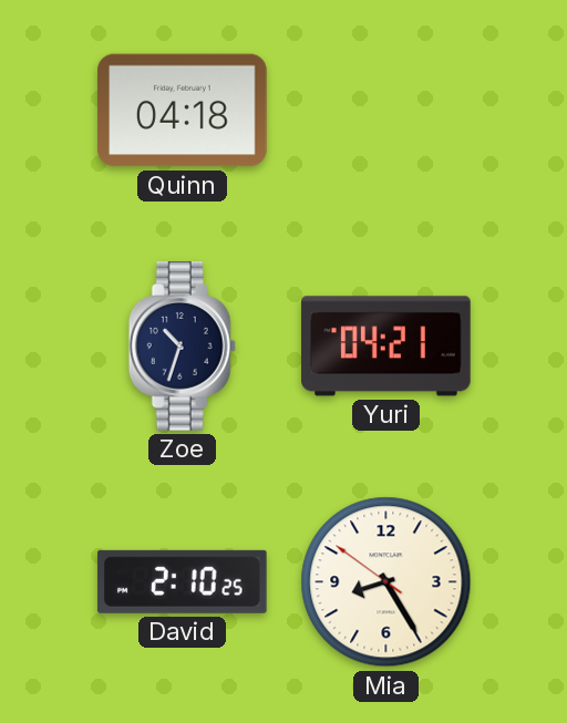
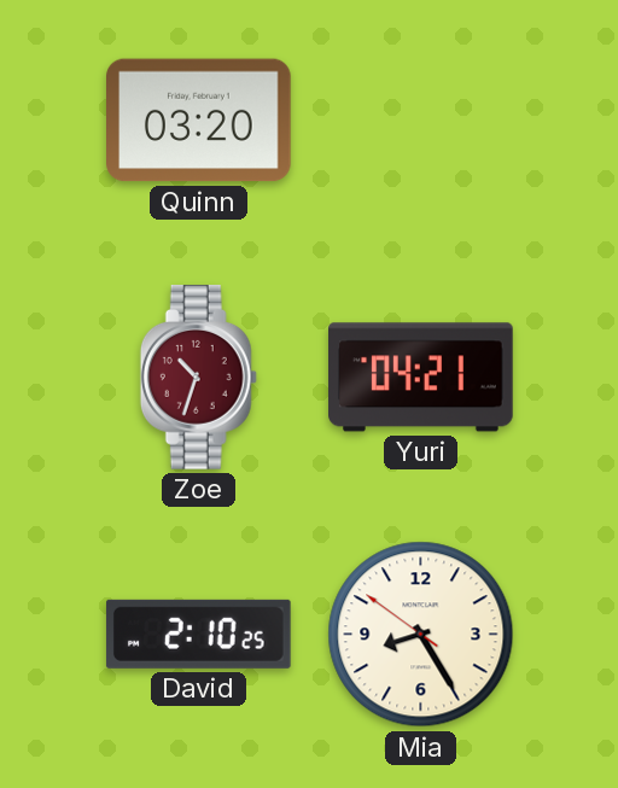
Quinn: 04:18 -> 03:20
Zoe dial: navy -> burgundy
